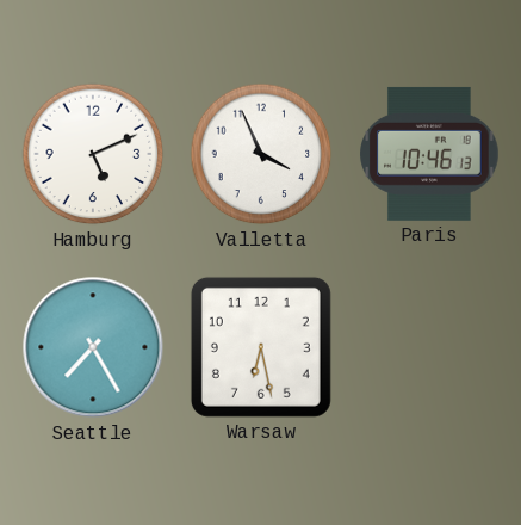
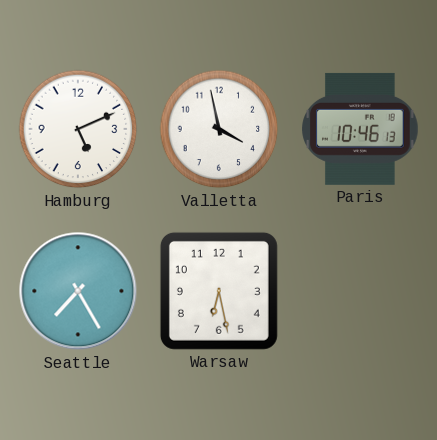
Valletta: 3:56 -> 3:58
